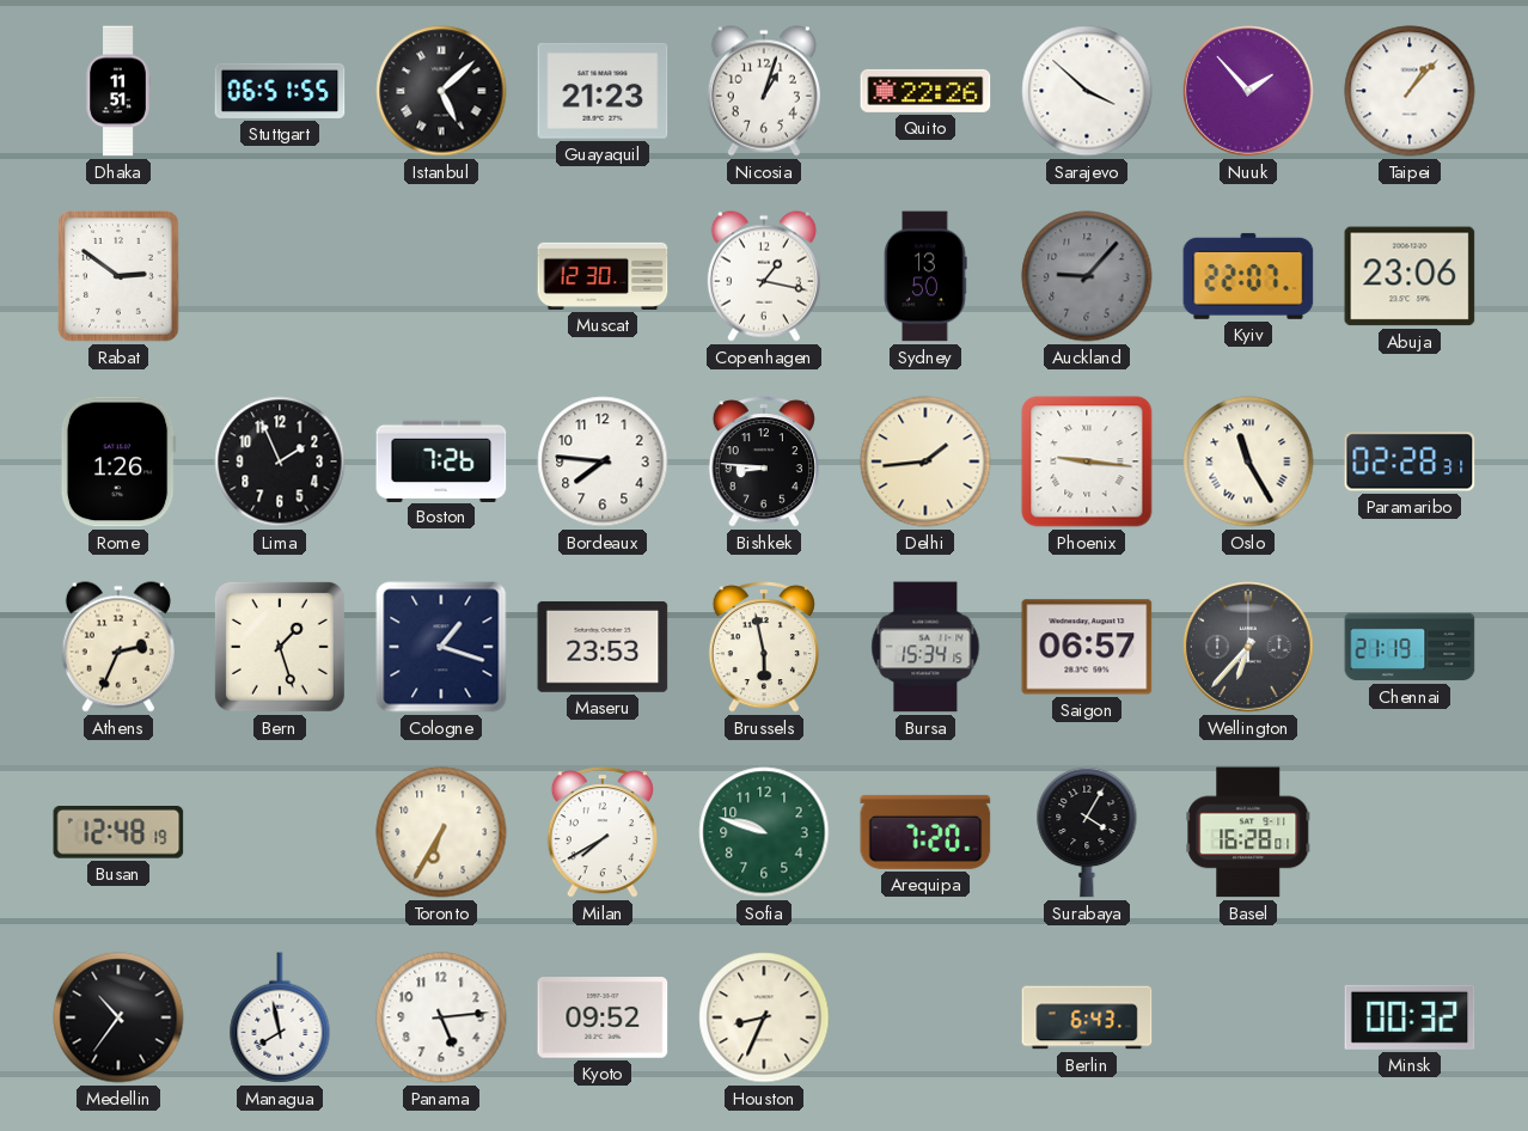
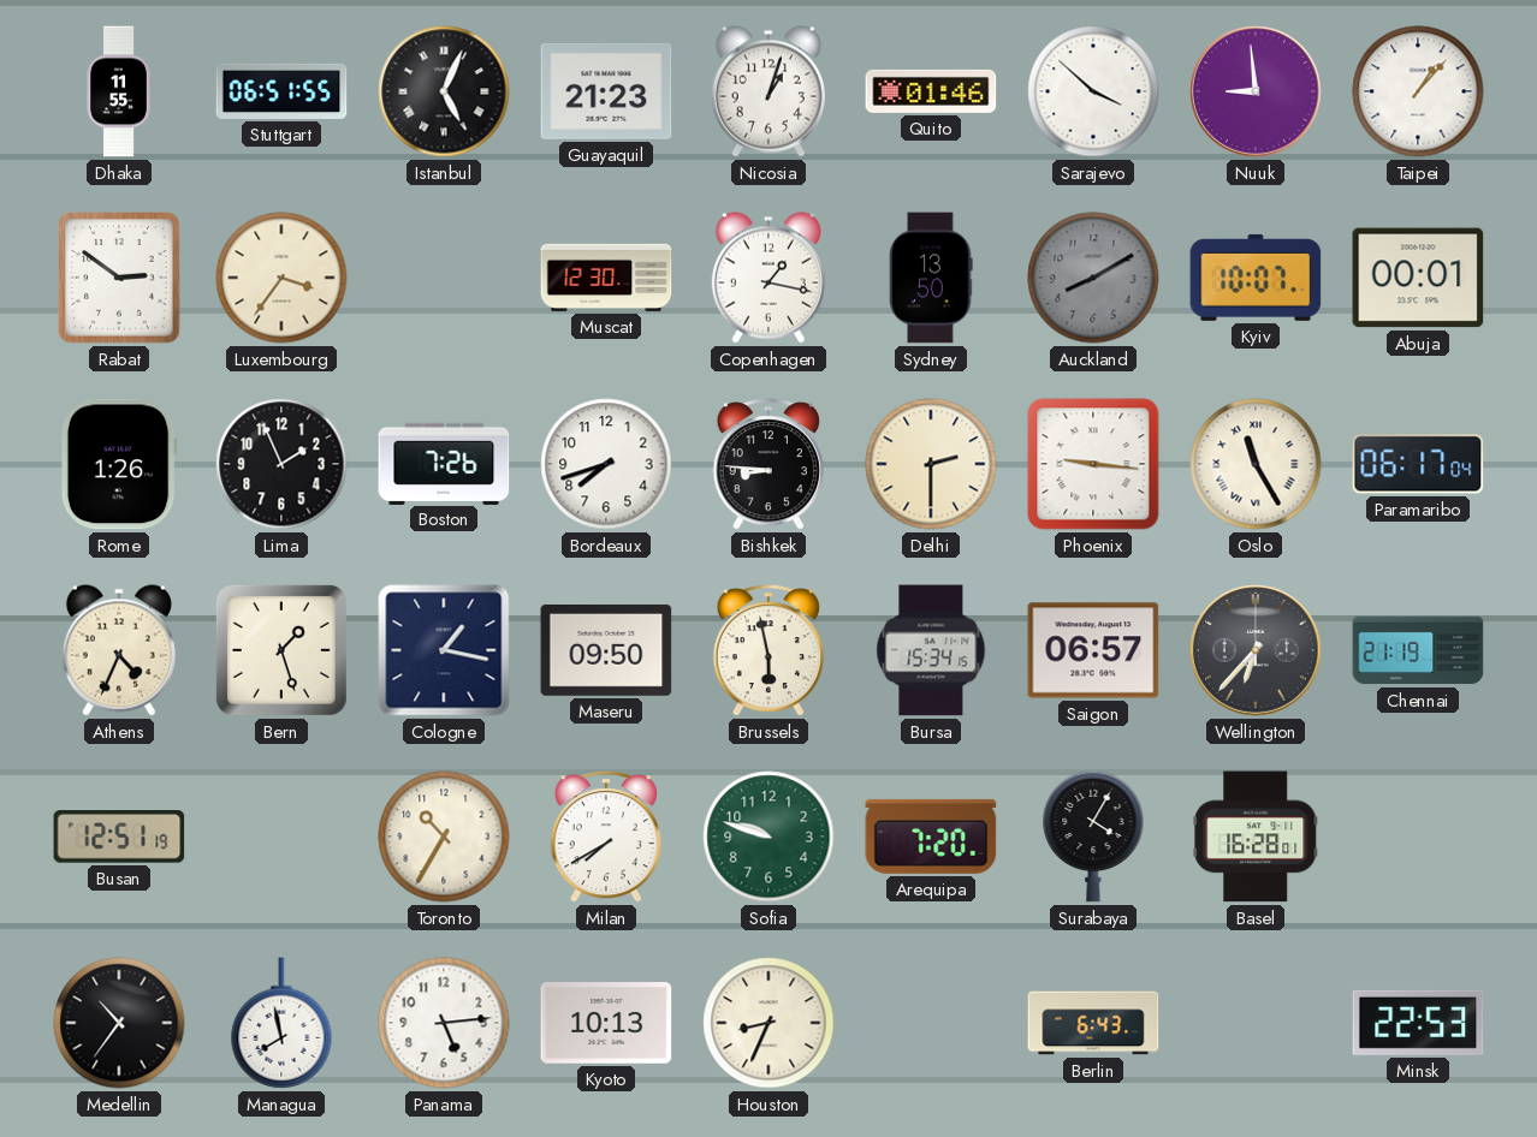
Dhaka: 11:51 -> 11:55
Istanbul: 5:08 -> 5:04
Quito: 22:26 -> 01:46
Nuuk: 1:53 -> 8:59
Luxembourg: none -> 3:36
Auckland: 9:07 -> 8:10
Kyiv: 22:07 -> 10:07
Abuja: 23:06 -> 00:01
Bordeaux: 7:46 -> 7:42
Delhi: 1:44 -> 2:30
Paramaribo: 02:28 -> 06:17
Athens: 2:34 -> 4:34
Cologne: 1:18 -> 1:17
Maseru: 23:53 -> 09:50
Busan: 12:48 -> 12:51
Toronto: 6:35 -> 10:35
Kyoto: 09:52 -> 10:13
Minsk: 00:32 -> 22:53
